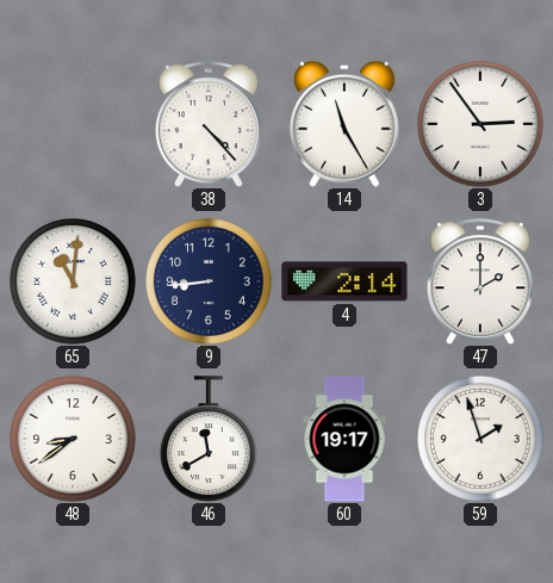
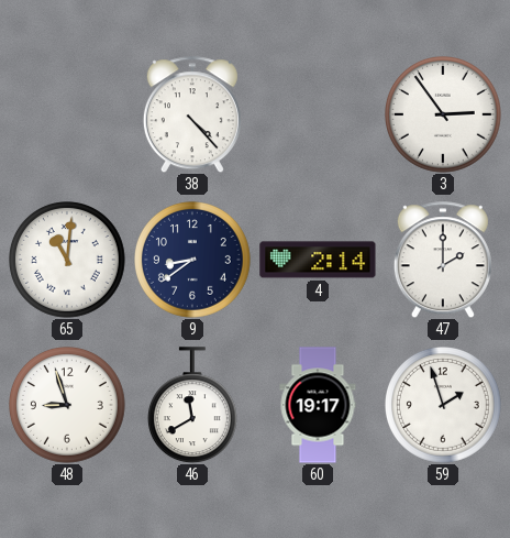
14: 11:25 -> none
9: 8:44 -> 8:39
48: 8:39 -> 8:57
